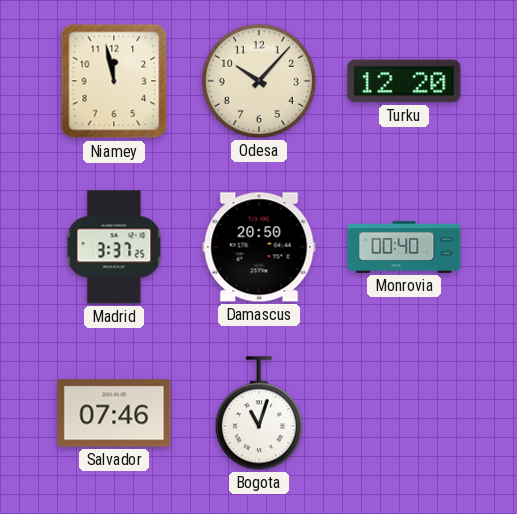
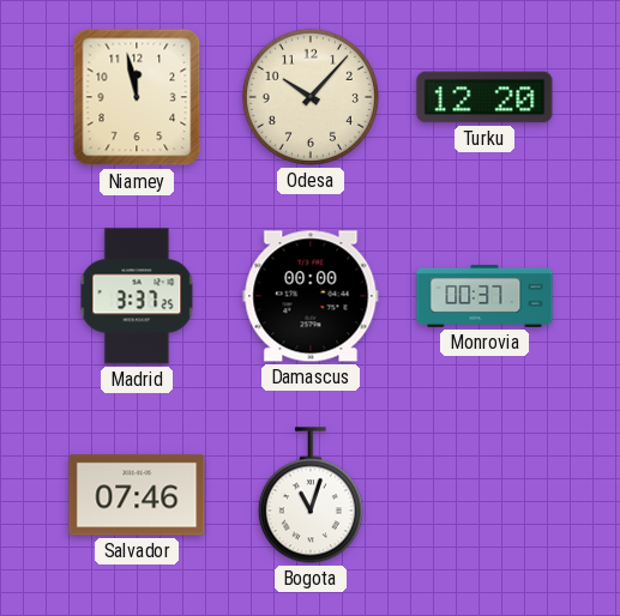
Damascus: 20:50 -> 00:00
Monrovia: 00:40 -> 00:37
